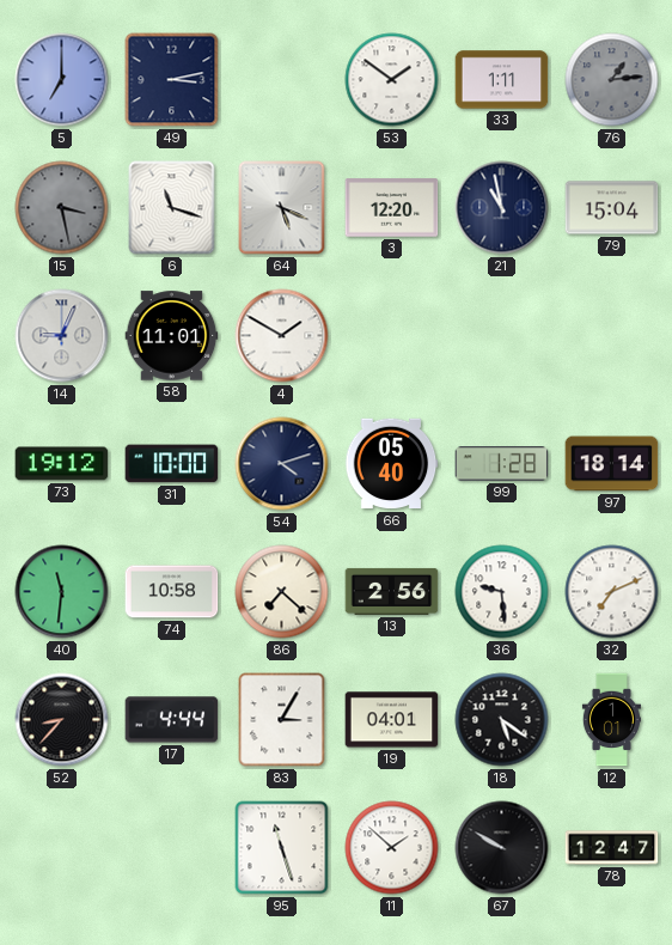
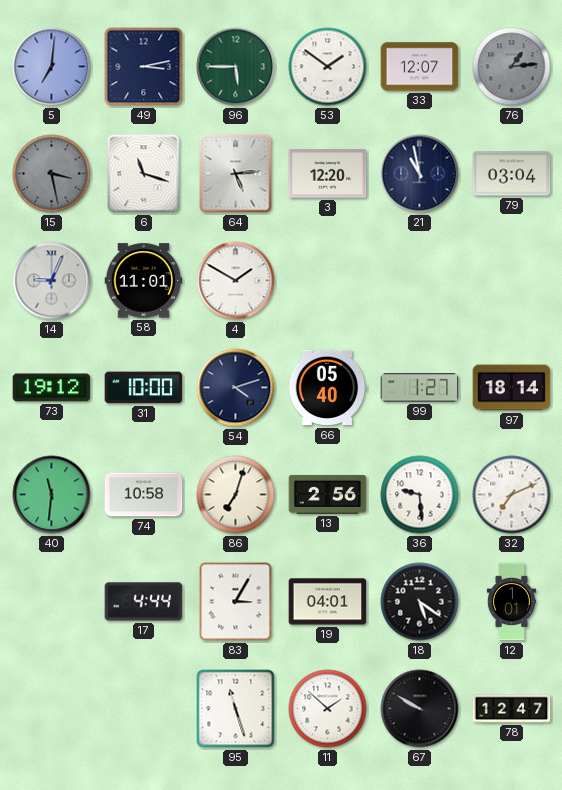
5: 7:00 -> 7:01
96: none -> 5:45
33: 1:11 -> 12:07
64: 5:19 -> 5:14
79: 15:04 -> 03:04
99: 1:28 -> 1:27
86: 7:22 -> 7:03
52: 8:37 -> none
